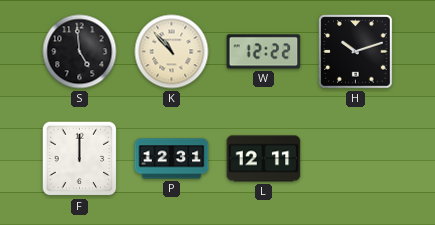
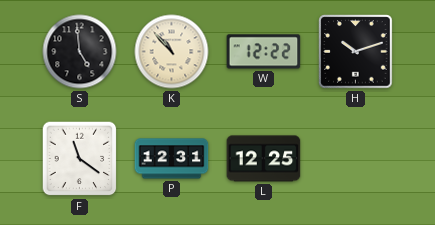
F: 12:00 -> 11:21
L: 12:11 -> 12:25
